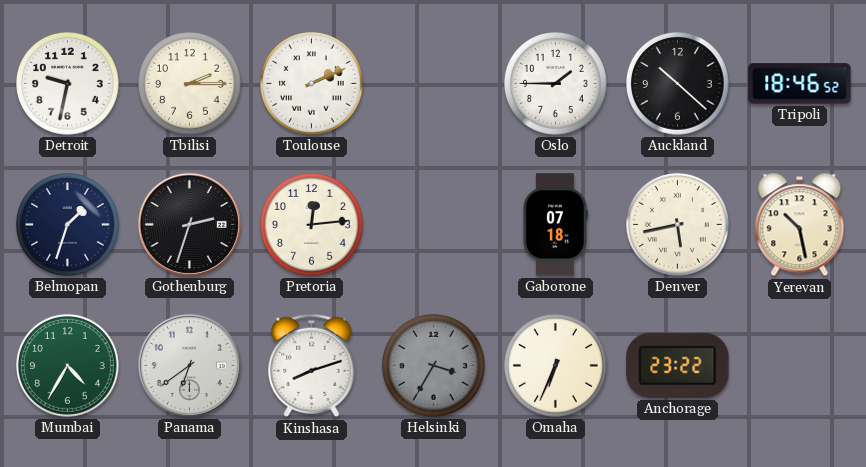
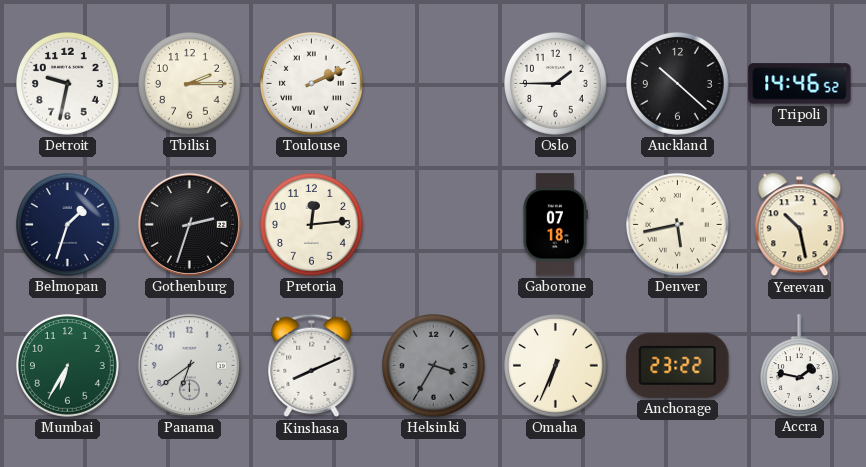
Tripoli: 18:46 -> 14:46
Mumbai: 4:35 -> 6:35
Kinshasa: 8:12 -> 8:11
Accra: none -> 1:47
